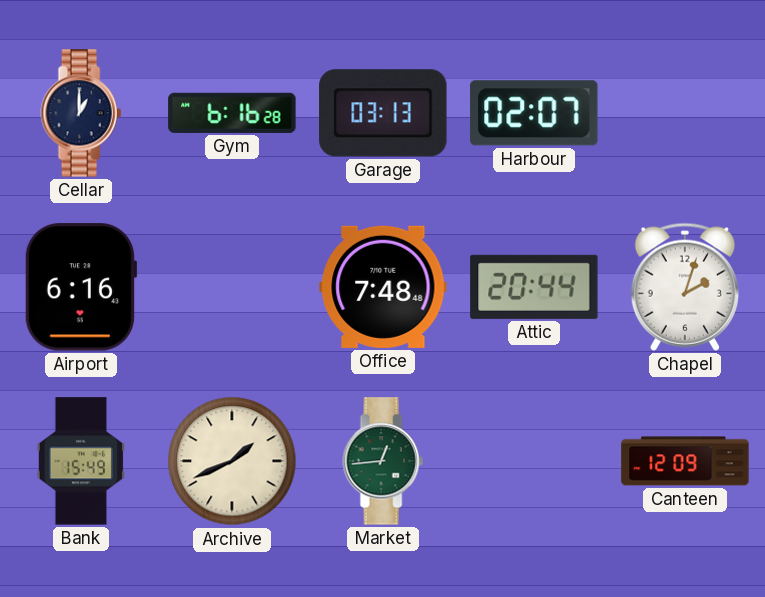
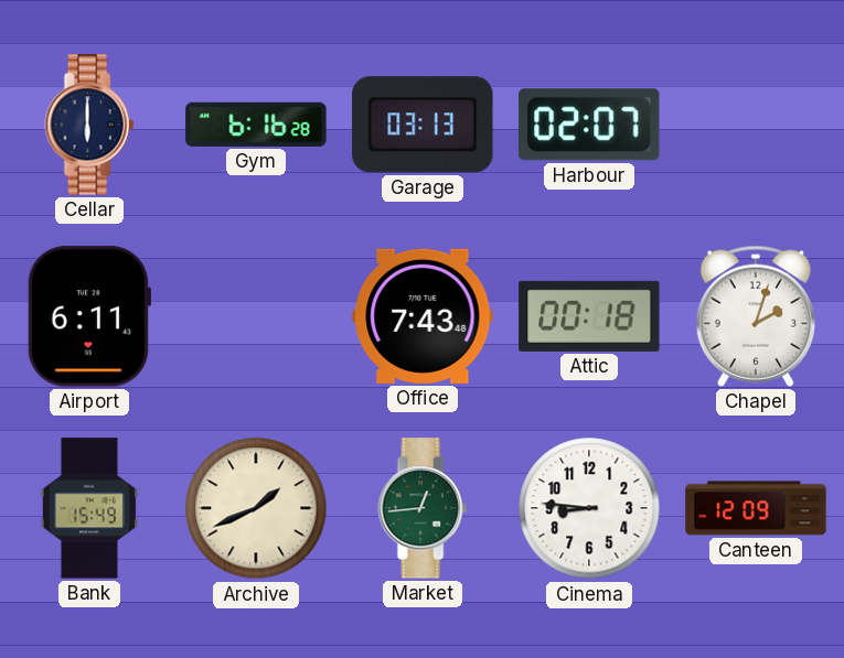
Cellar: 1:00 -> 6:00
Airport: 6:16 -> 6:11
Office: 7:48 -> 7:43
Attic: 20:44 -> 00:18
Cinema: none -> 8:46
